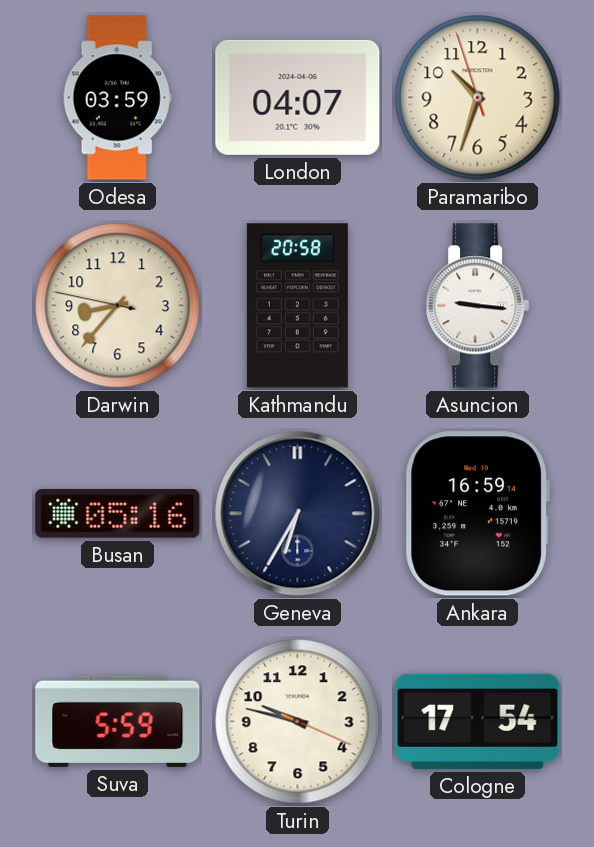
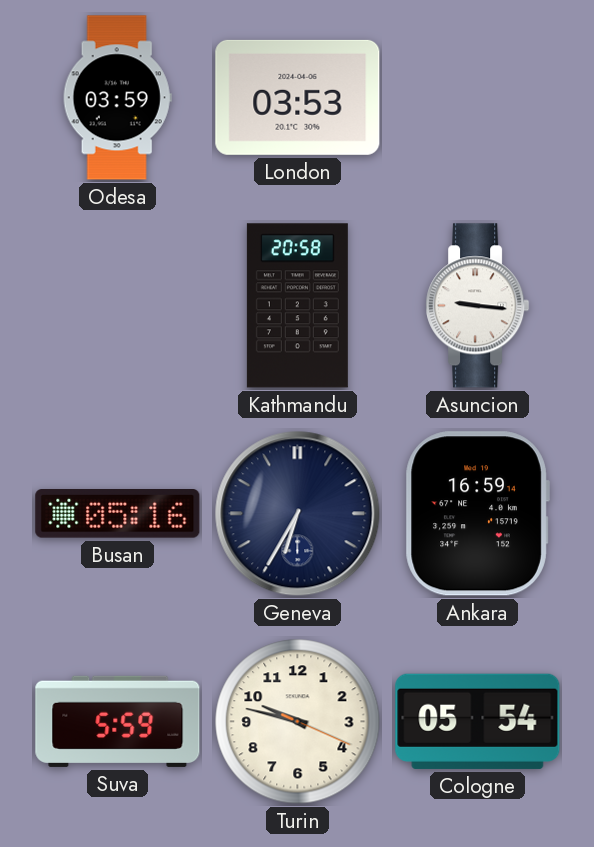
London: 04:07 -> 03:53
Paramaribo: 10:32 -> none
Darwin: 8:36 -> none
Cologne: 17:54 -> 05:54
